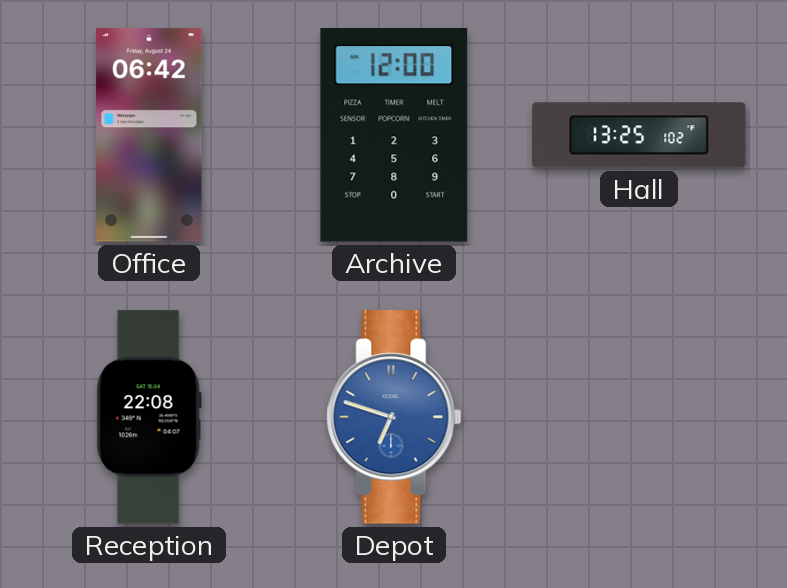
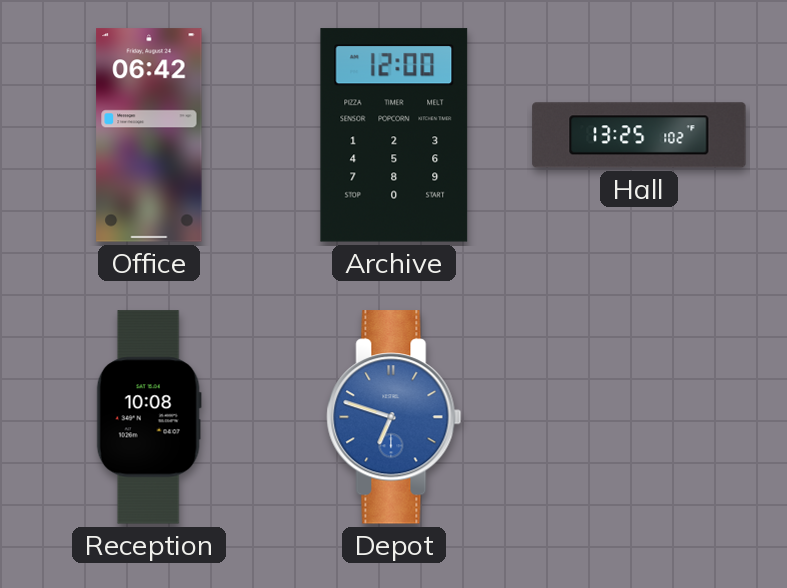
Reception: 22:08 -> 10:08
